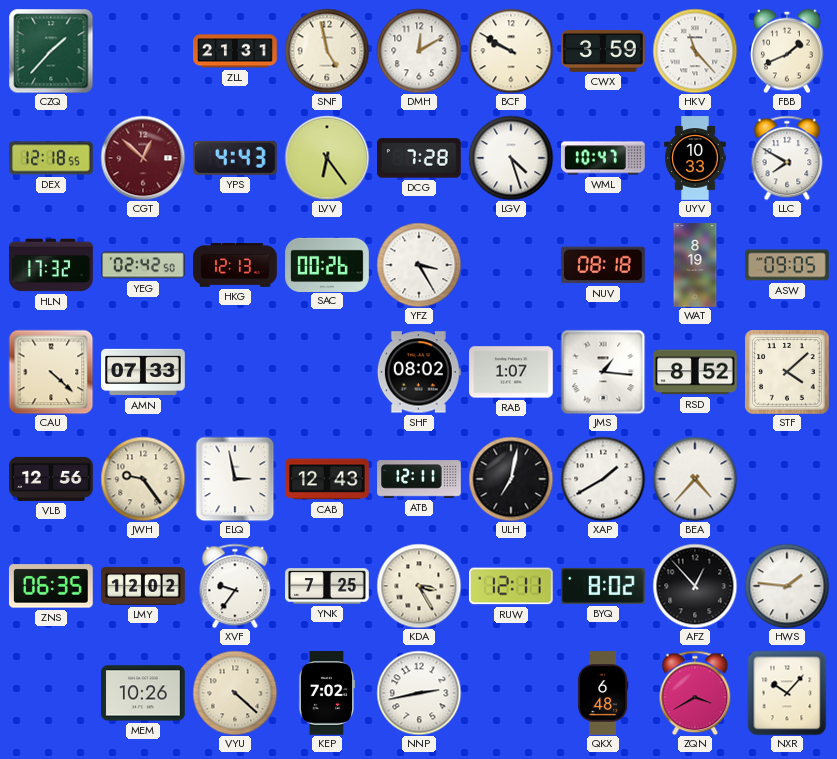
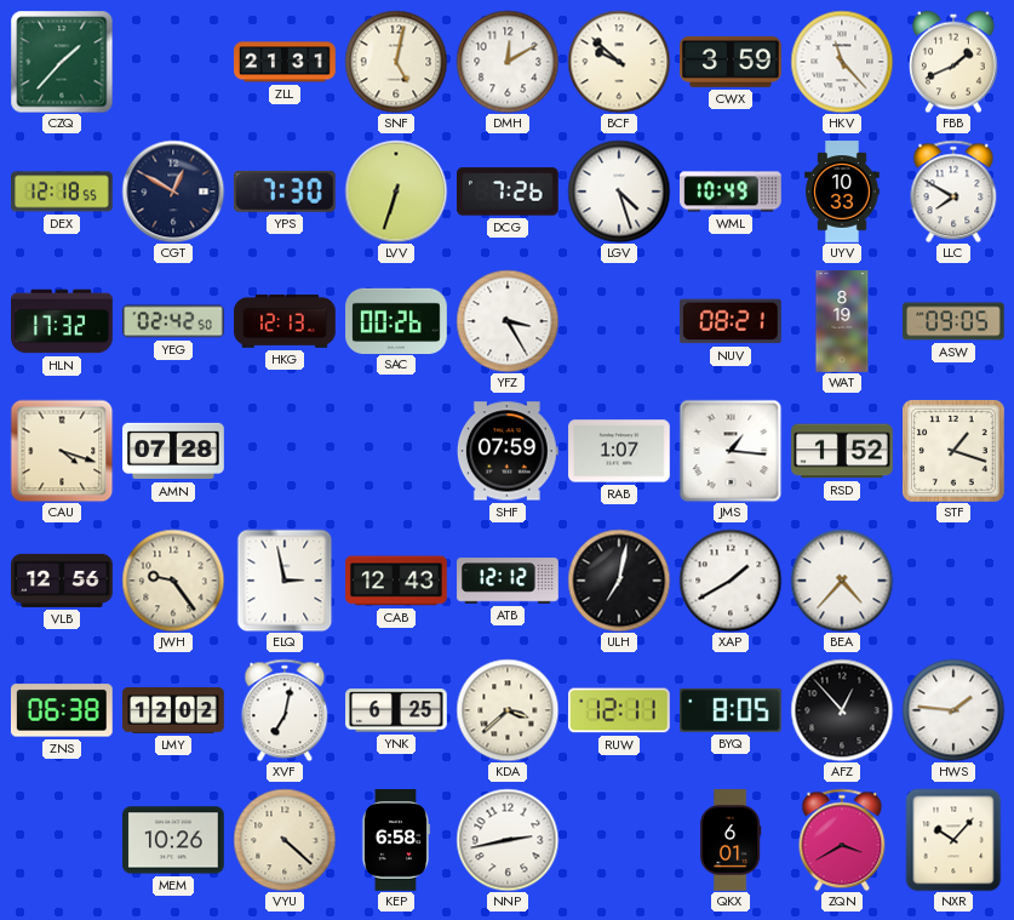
SNF: 4:58 -> 5:02
BCF: 9:50 -> 9:52
CGT: 12:52 -> 12:50
CGT dial: burgundy -> navy
YPS: 4:43 -> 7:30
LVV: 6:24 -> 6:33
DCG: 7:28 -> 7:26
WML: 10:47 -> 10:49
NUV: 08:18 -> 08:21
CAU: 4:22 -> 4:18
AMN: 07:33 -> 07:28
SHF: 08:02 -> 07:59
RSD: 8:52 -> 1:52
STF: 4:08 -> 1:18
ATB: 12:11 -> 12:12
ZNS: 06:35 -> 06:38
XVF: 9:36 -> 7:02
YNK: 7:25 -> 6:25
KDA: 3:25 -> 3:38
BYQ: 8:02 -> 8:05
KEP: 7:02 -> 6:58
QKX: 6:48 -> 6:01
